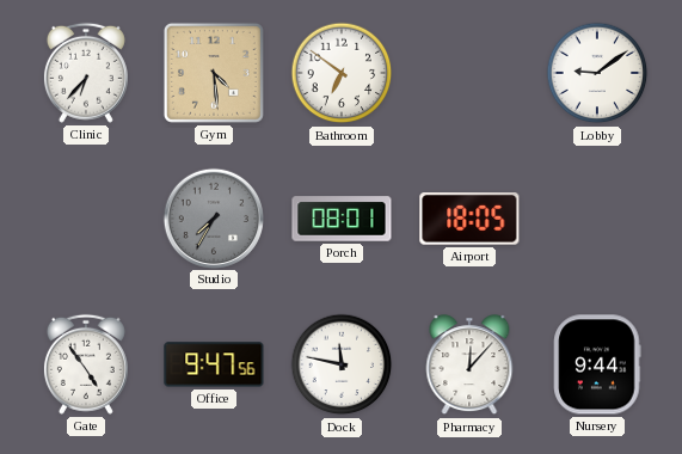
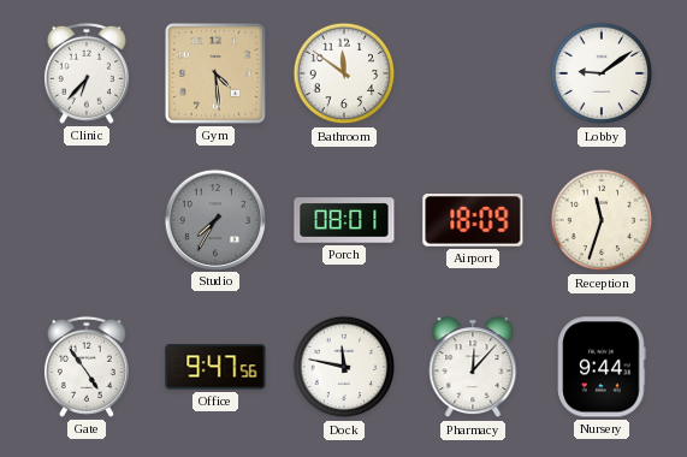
Bathroom: 6:51 -> 11:51
Airport: 18:05 -> 18:09
Reception: none -> 11:33
